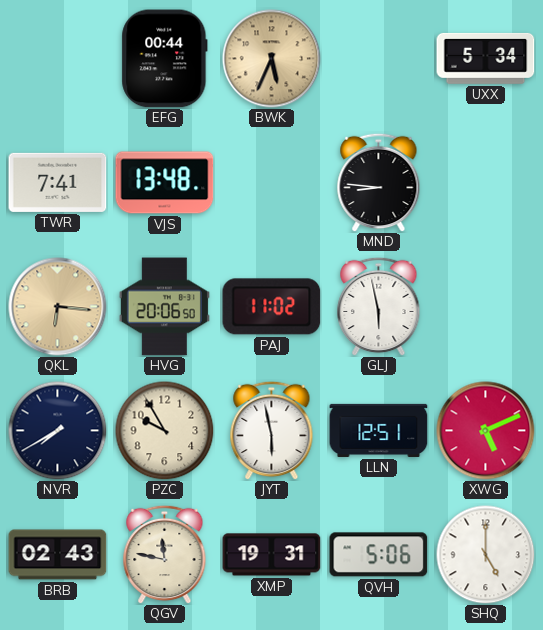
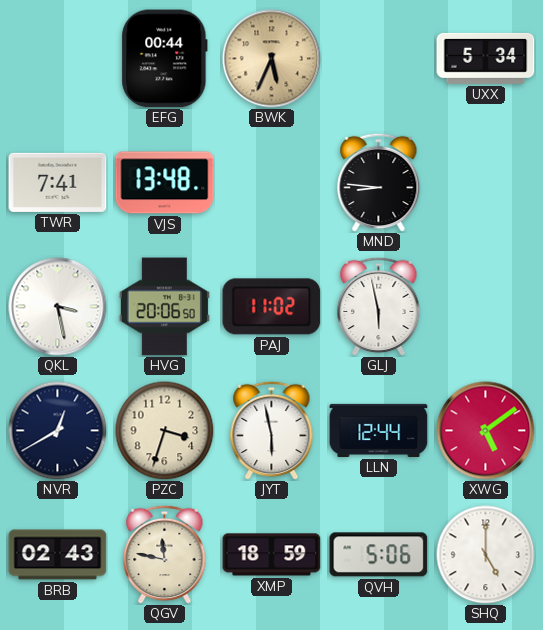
QKL: 6:16 -> 3:28
QKL dial: champagne -> white
NVR: 7:40 -> 12:40
PZC: 9:55 -> 3:33
LLN: 12:51 -> 12:44
XWG: 5:11 -> 5:09
XMP: 19:31 -> 18:59
